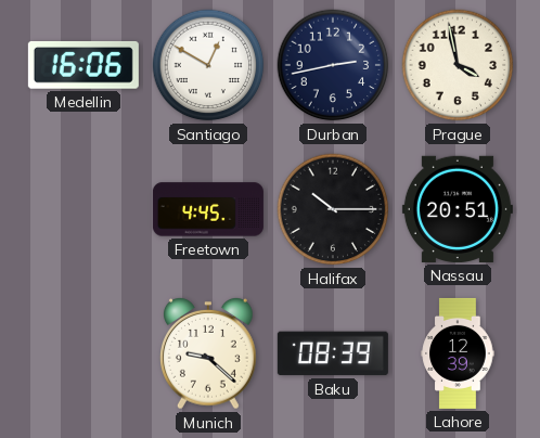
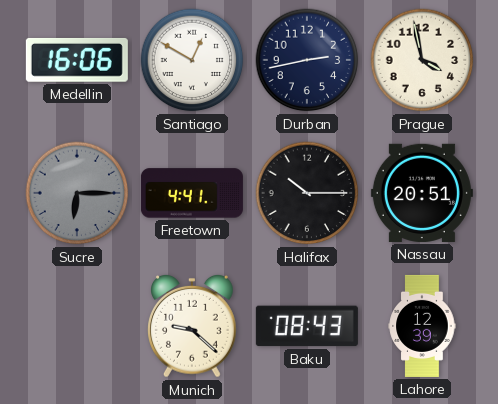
Sucre: none -> 6:15
Freetown: 4:45 -> 4:41
Baku: 08:39 -> 08:43
